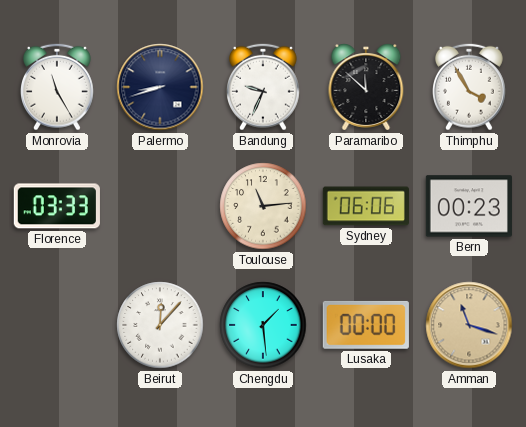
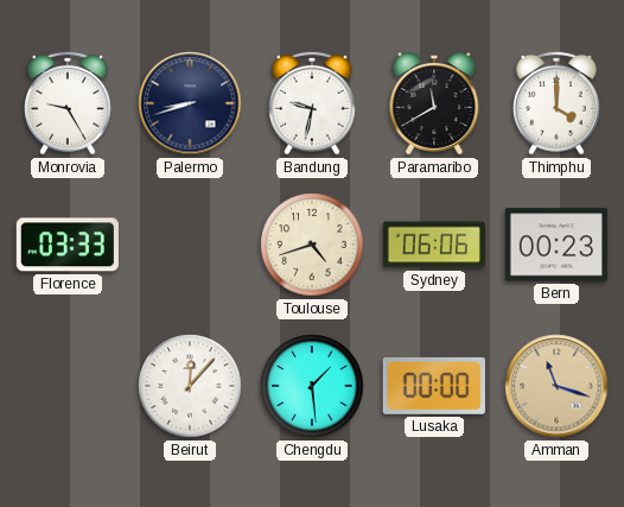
Monrovia: 11:25 -> 9:25
Bandung: 9:34 -> 9:32
Paramaribo: 11:52 -> 11:40
Thimphu: 3:55 -> 4:00
Toulouse: 11:14 -> 4:42
